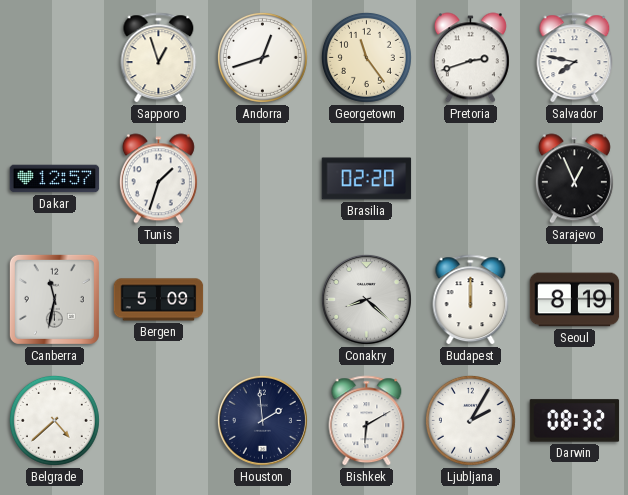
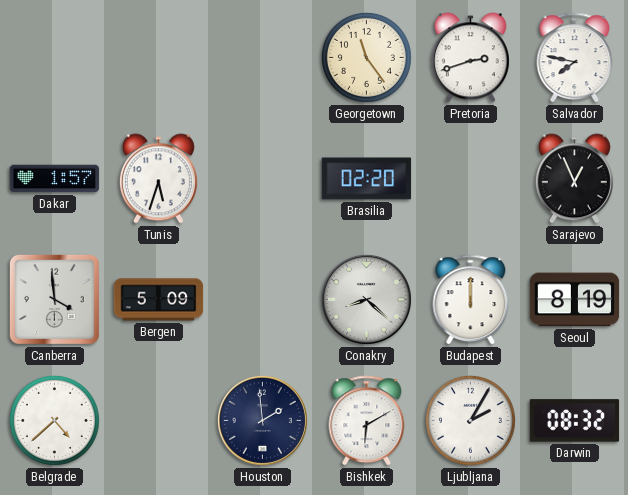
Sapporo: 12:57 -> none
Andorra: 12:42 -> none
Dakar: 12:57 -> 1:57
Tunis: 1:33 -> 5:33
Canberra: 11:32 -> 3:59
